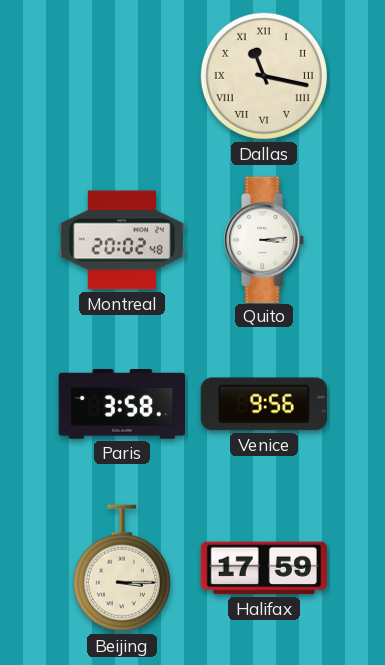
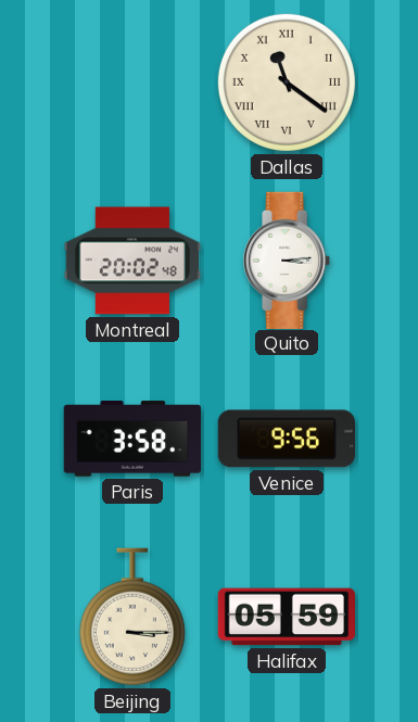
Dallas: 11:17 -> 11:21
Halifax: 17:59 -> 05:59
